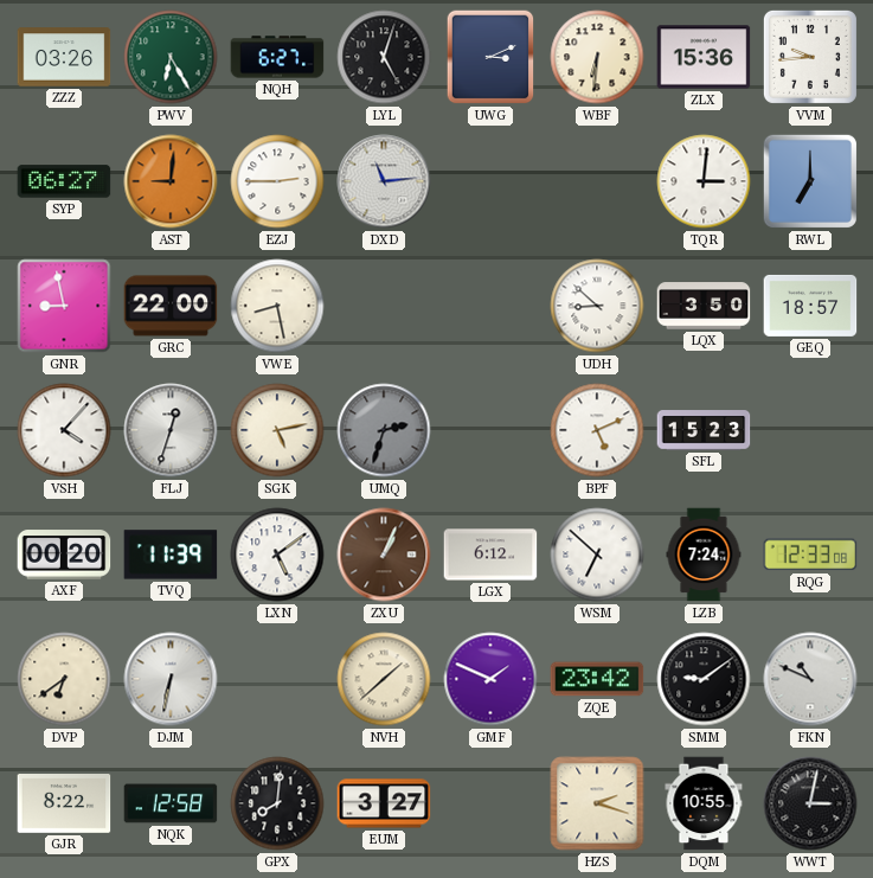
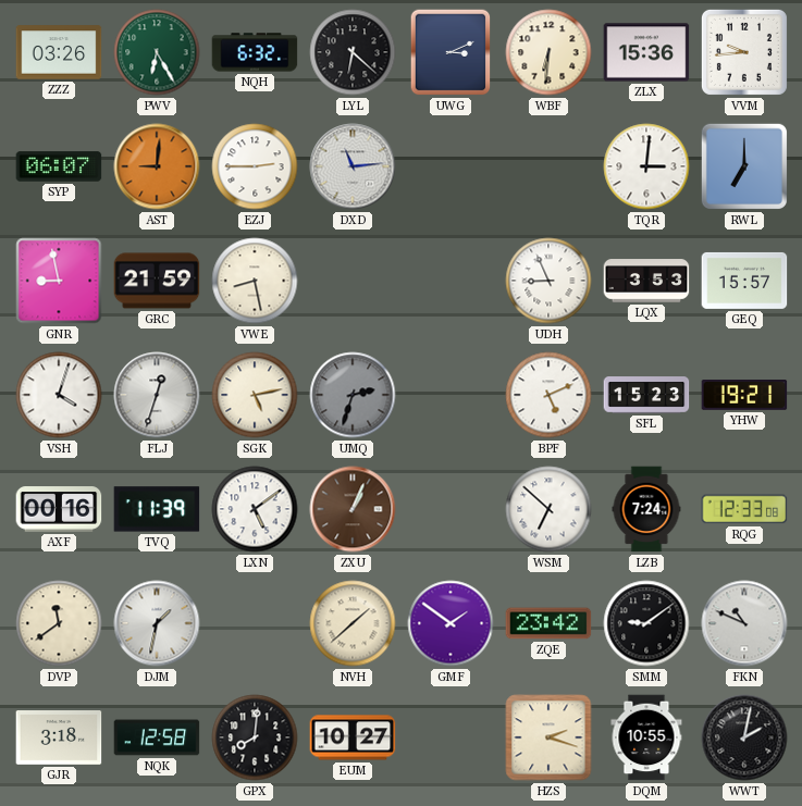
NQH: 6:27 -> 6:32
LYL: 5:03 -> 6:22
SYP: 06:27 -> 06:07
GRC: 22:00 -> 21:59
UDH: 8:52 -> 8:56
LQX: 3:50 -> 3:53
GEQ: 18:57 -> 15:57
VSH: 4:07 -> 4:03
YHW: none -> 19:21
AXF: 00:20 -> 00:16
LGX: 6:12 -> none
DVP: 6:39 -> 11:39
DJM: 6:32 -> 1:32
GMF: 1:49 -> 1:51
GJR: 8:22 -> 3:18
EUM: 3:27 -> 10:27
WWT: 3:02 -> 2:02
